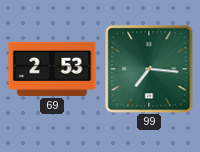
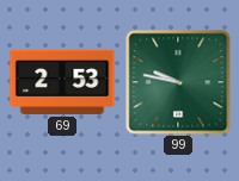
99: 7:16 -> 9:47
